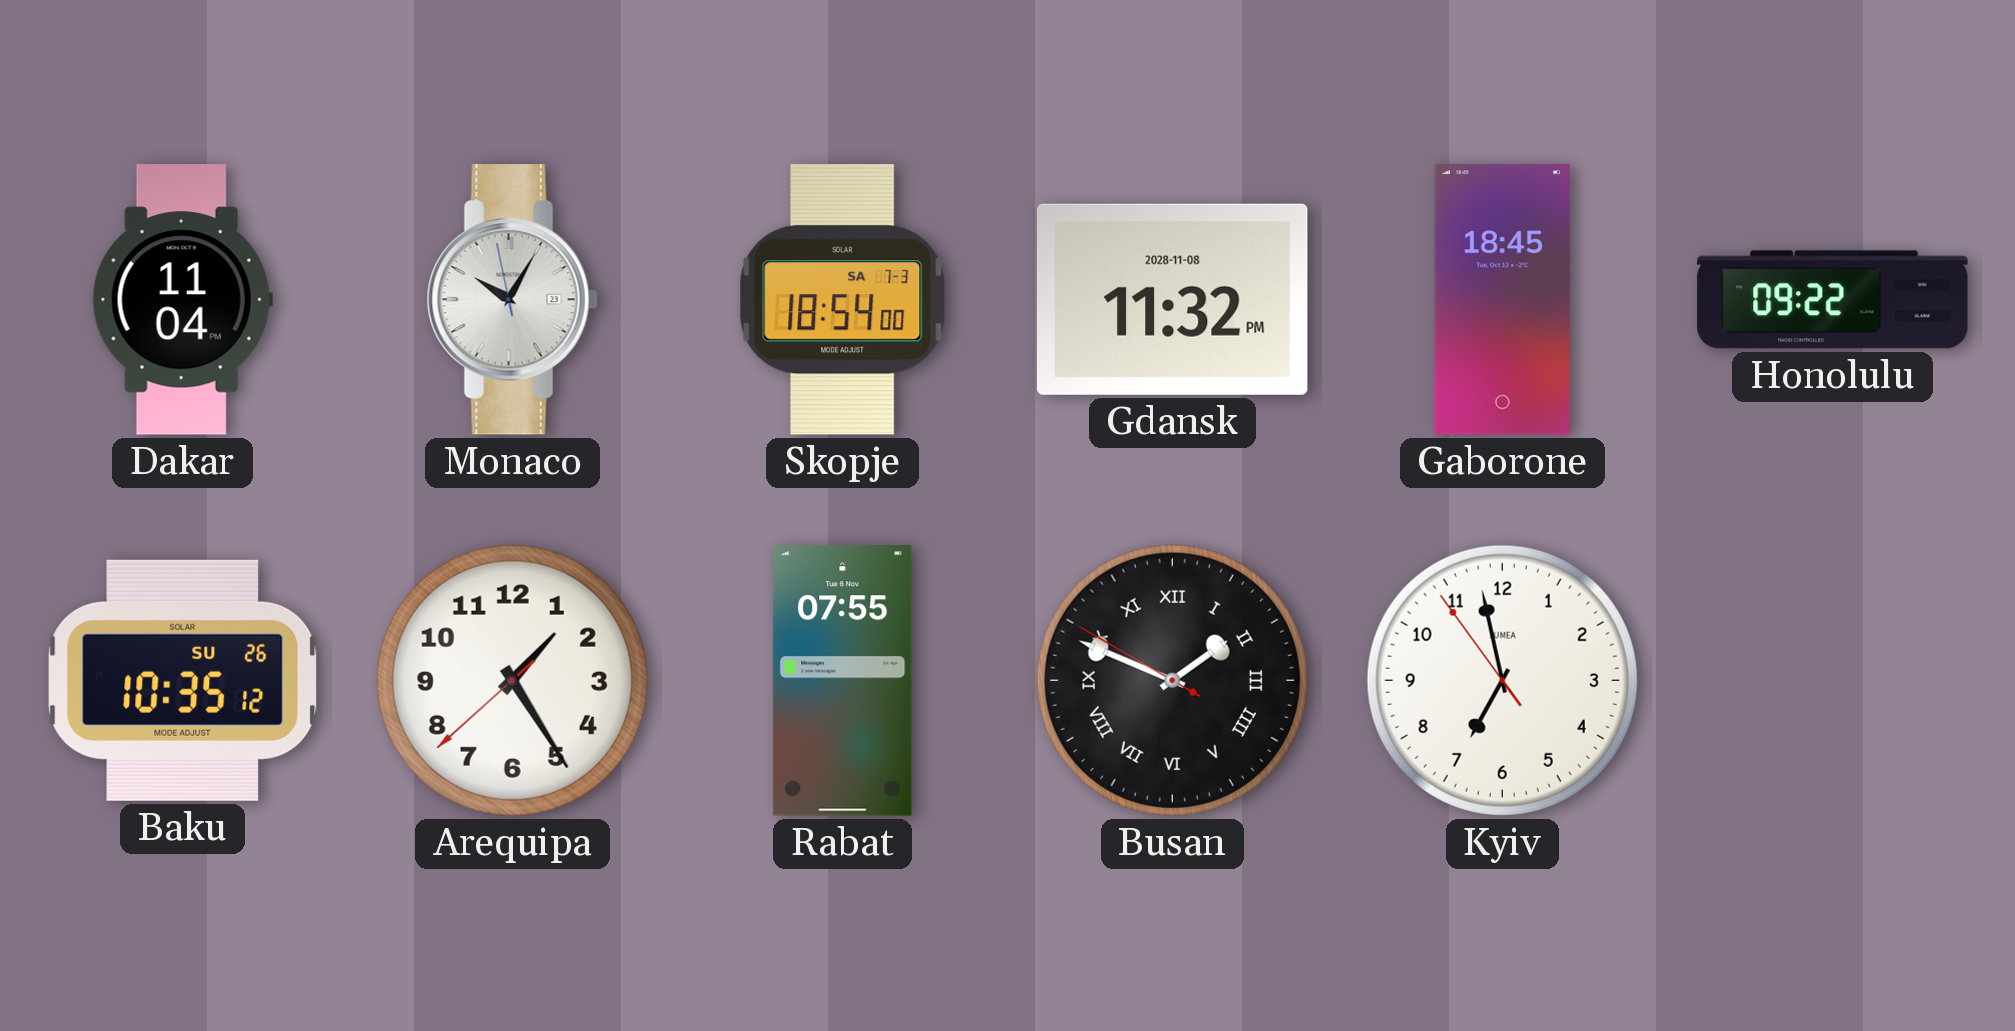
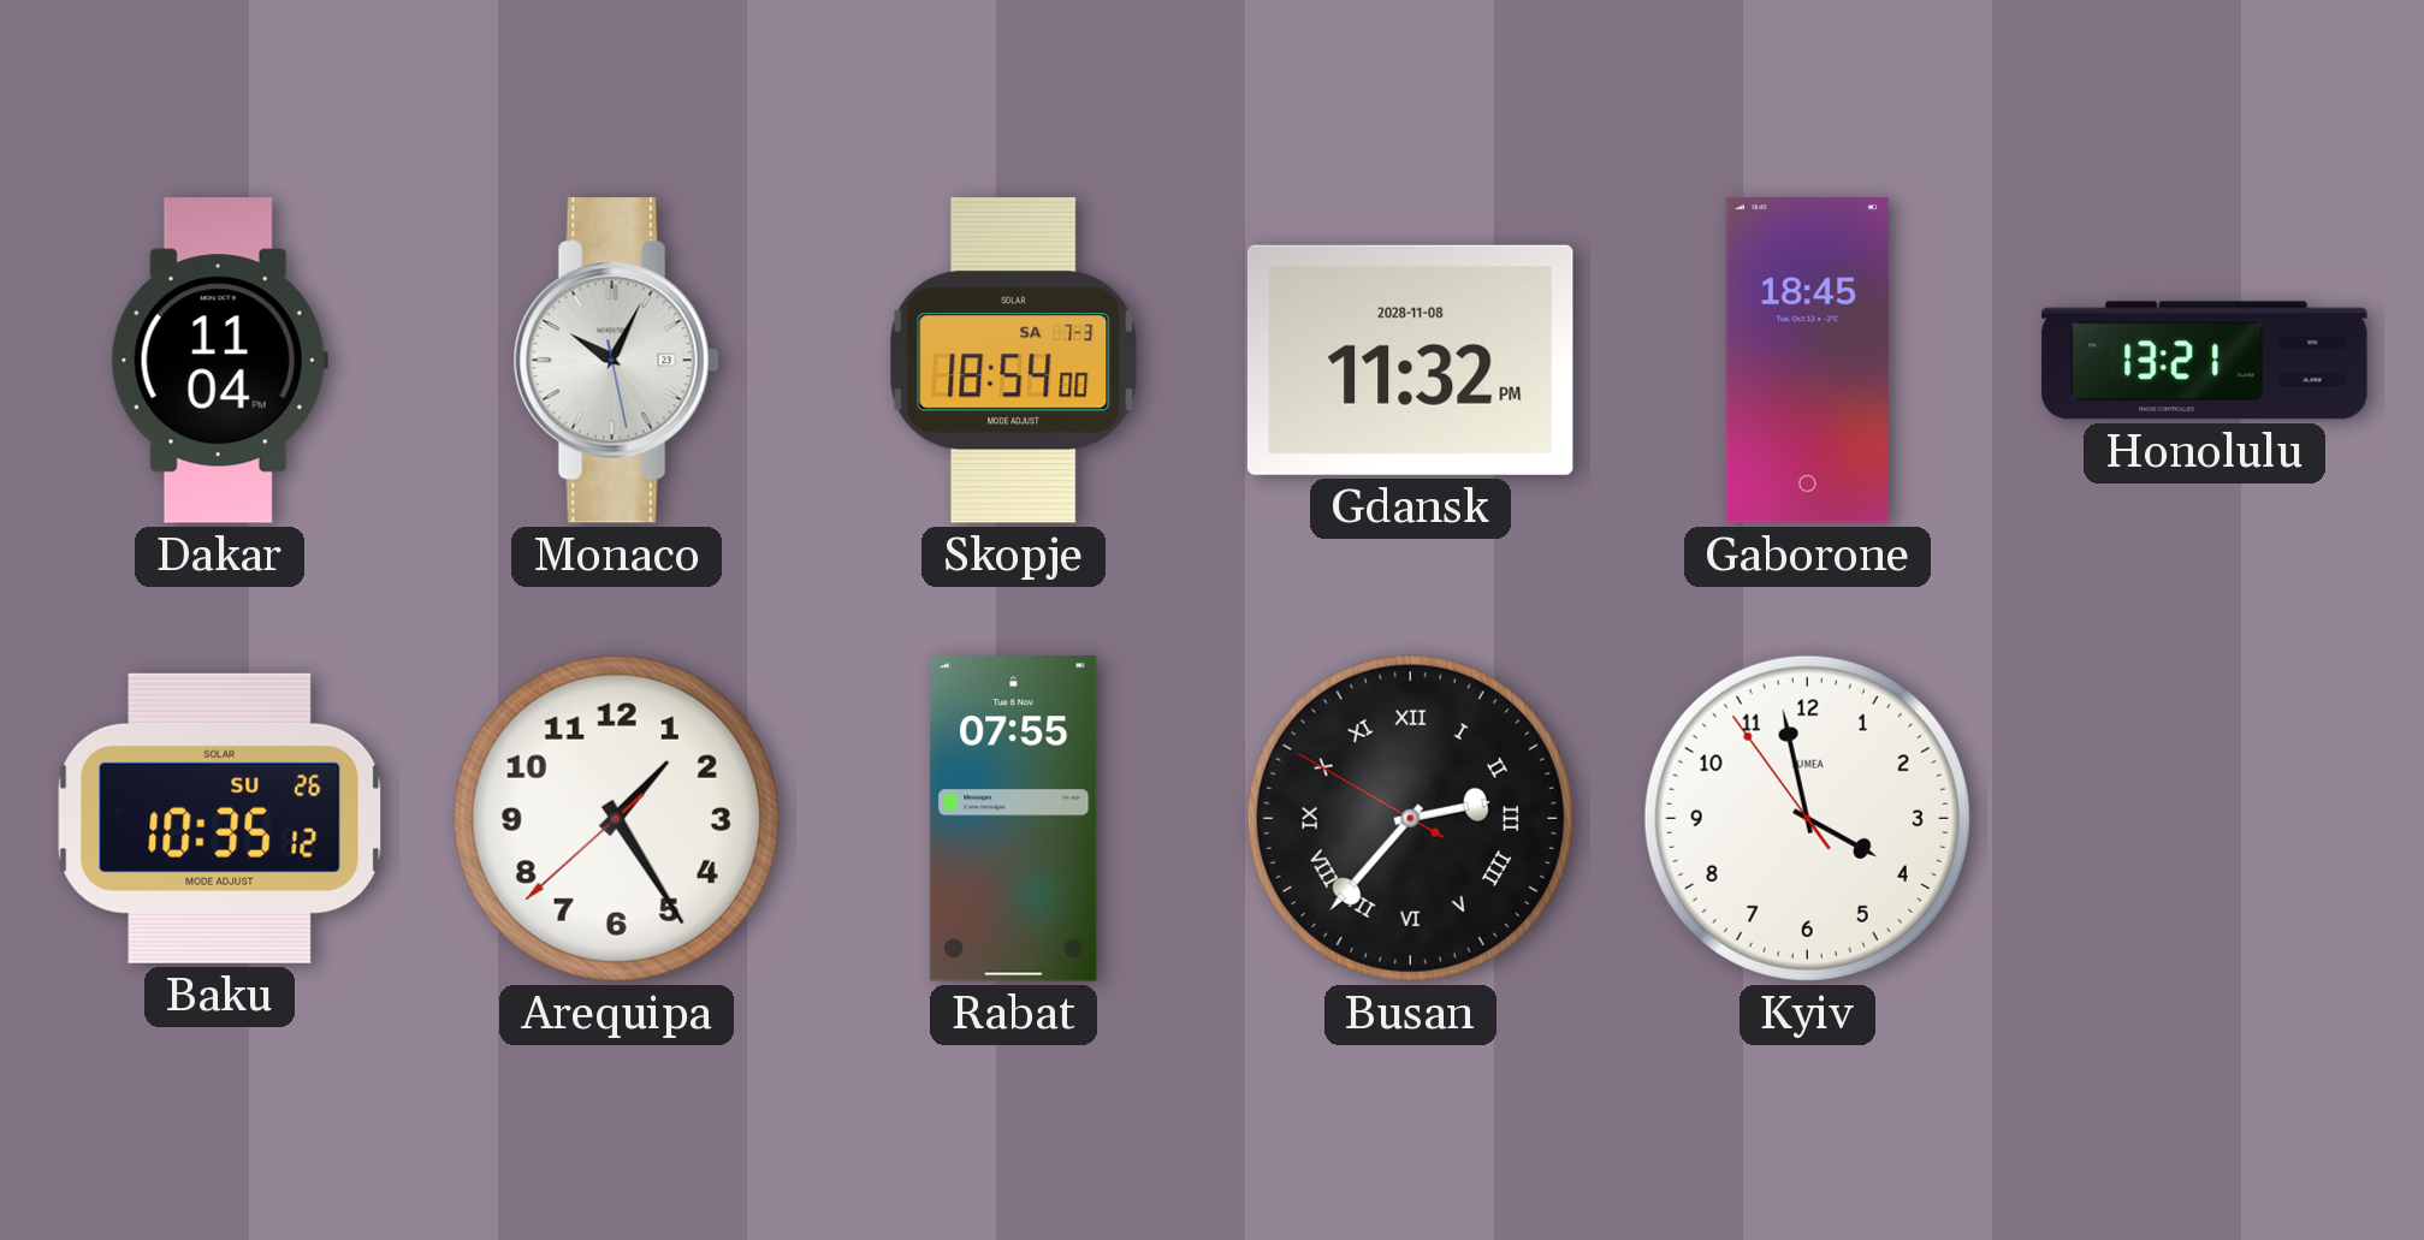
Monaco: 10:04:58 -> 10:04:28
Honolulu: 09:22 -> 13:21
Busan: 1:48 -> 2:36
Kyiv: 6:57 -> 3:57
